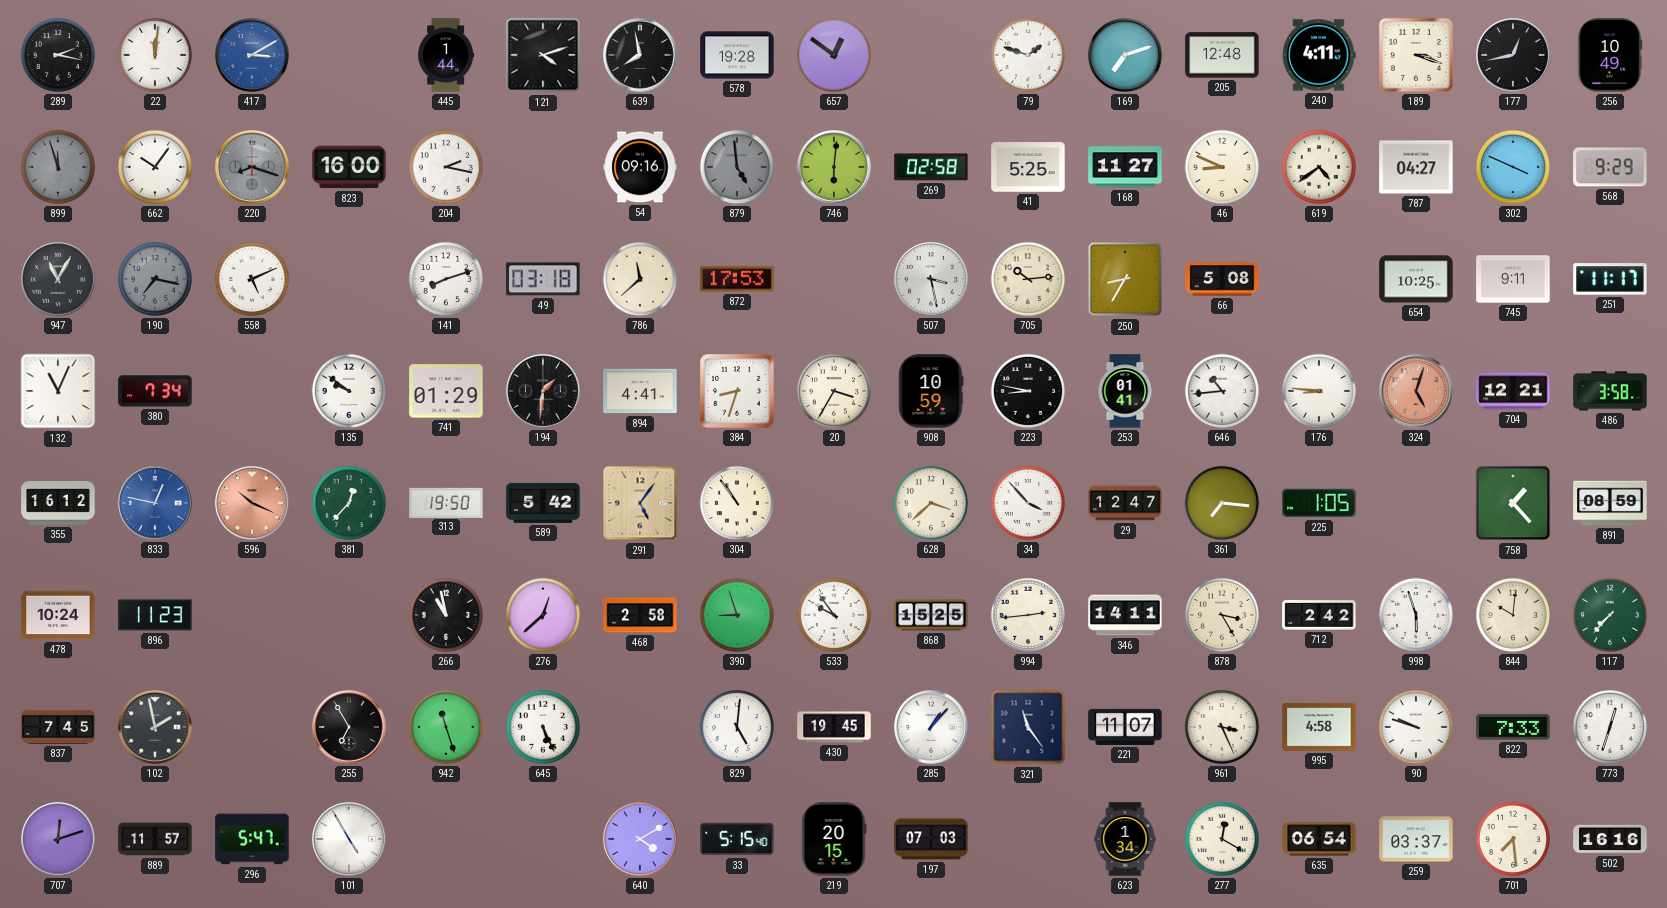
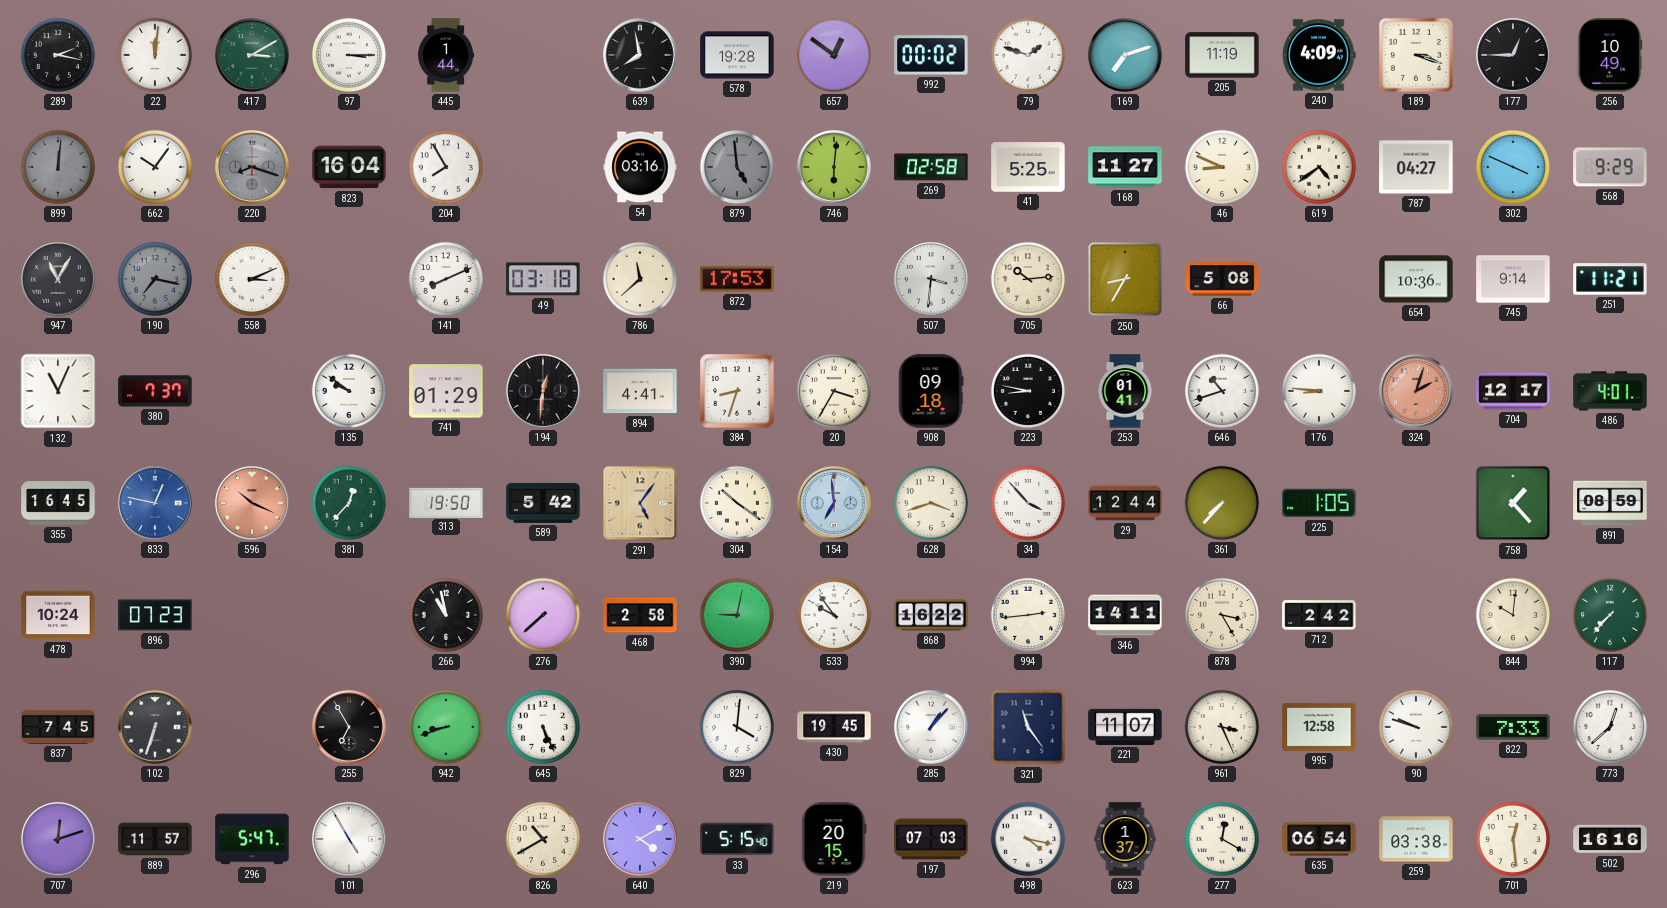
417 dial: blue -> green
97: none -> 3:15
121: 4:12 -> none
992: none -> 00:02
205: 12:48 -> 11:19
240: 4:11 -> 4:09
177: 12:43 -> 12:45
899: 11:57 -> 12:01
823: 16:00 -> 16:04
204: 2:17 -> 7:55
54: 09:16 -> 03:16
558: 5:11 -> 3:11
141: 8:12 -> 8:11
507: 3:28 -> 3:31
654: 10:25 -> 10:36
745: 9:11 -> 9:14
251: 11:17 -> 11:21
380: 7:34 -> 7:37
194: 1:31 -> 12:31
908: 10:59 -> 09:18
646: 10:44 -> 10:42
324: 5:03 -> 2:03
704: 12:21 -> 12:17
486: 3:58 -> 4:01
355: 16:12 -> 16:45
304: 10:54 -> 10:21
154: none -> 6:59
628: 3:38 -> 3:42
29: 12:47 -> 12:44
361: 7:16 -> 7:37
896: 11:23 -> 07:23
276: 12:38 -> 7:38
390: 8:57 -> 9:02
868: 15:25 -> 16:22
998: 5:57 -> none
102: 1:58 -> 6:33
942: 11:27 -> 8:42
829: 5:01 -> 4:01
995: 4:58 -> 12:58
773: 12:33 -> 12:38
826: none -> 10:40
498: none -> 4:17
623: 1:34 -> 1:37
259: 03:37 -> 03:38
701: 7:29 -> 12:29
